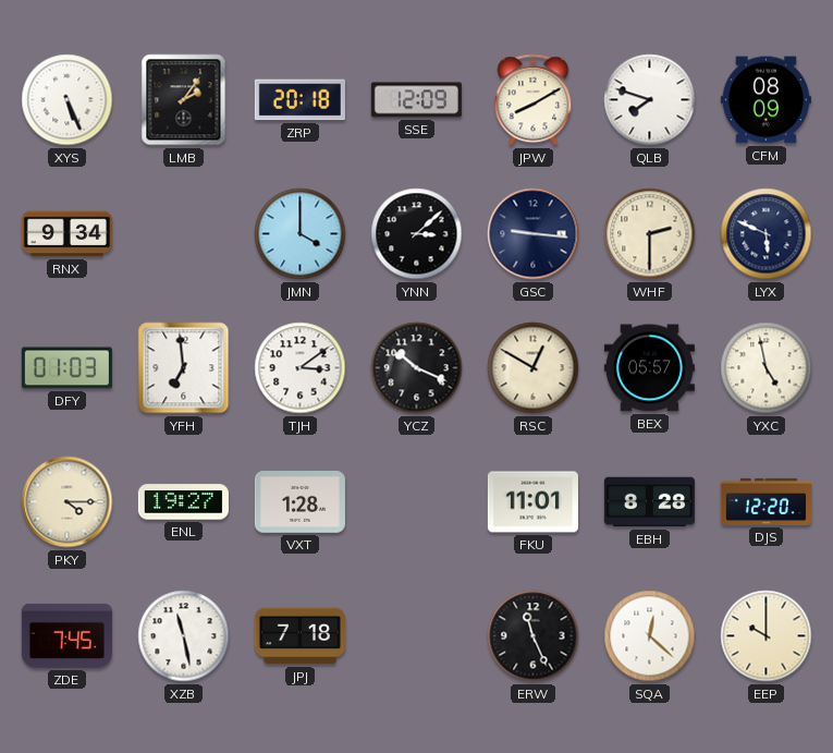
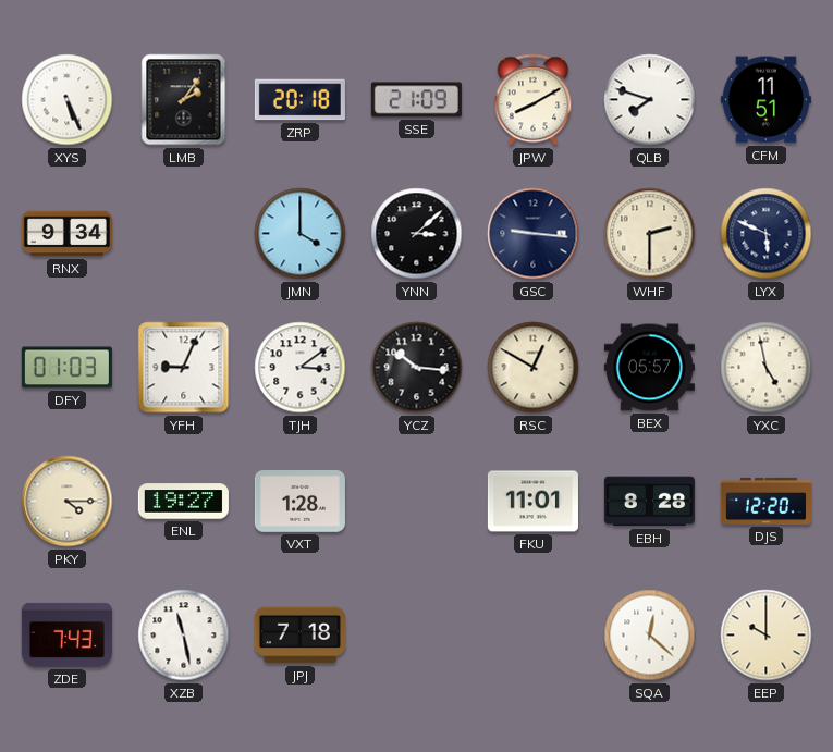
SSE: 12:09 -> 21:09
CFM: 08:09 -> 11:51
YFH: 6:59 -> 9:04
YCZ: 10:19 -> 10:16
ZDE: 7:45 -> 7:43
ERW: 11:26 -> none
